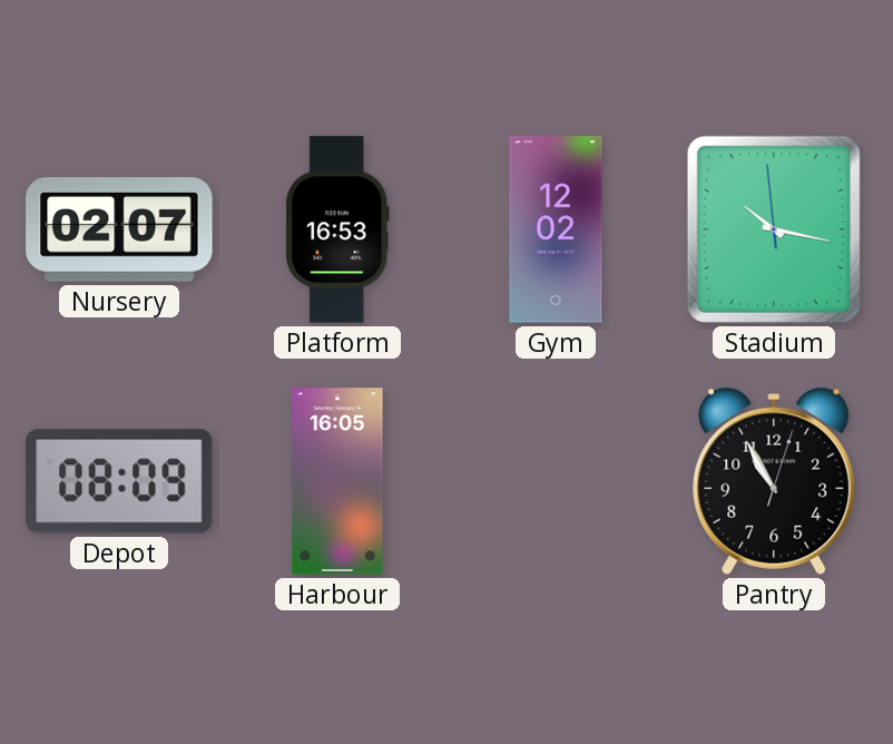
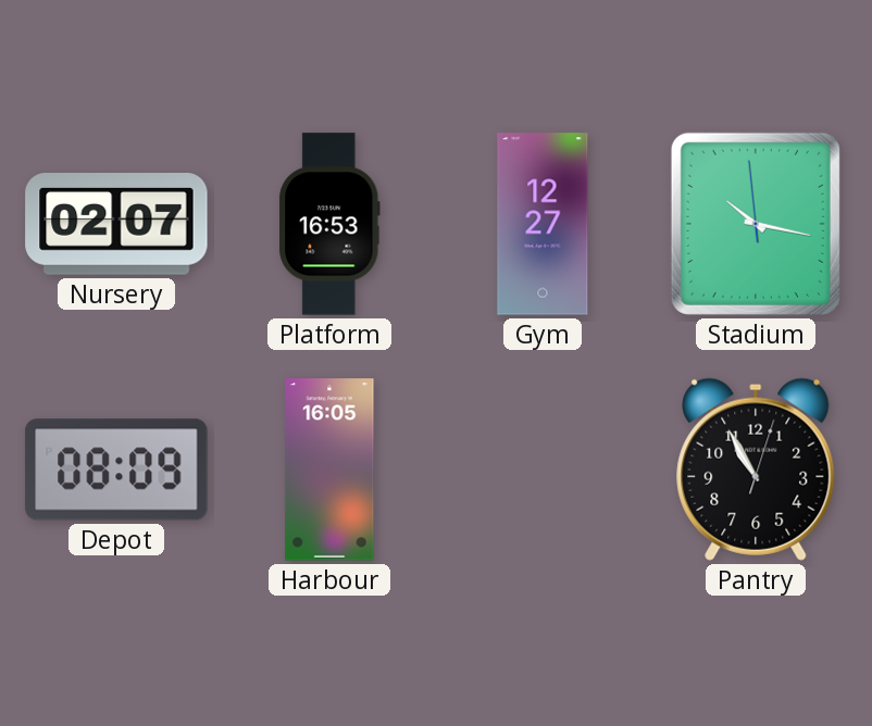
Gym: 12:02 -> 12:27
